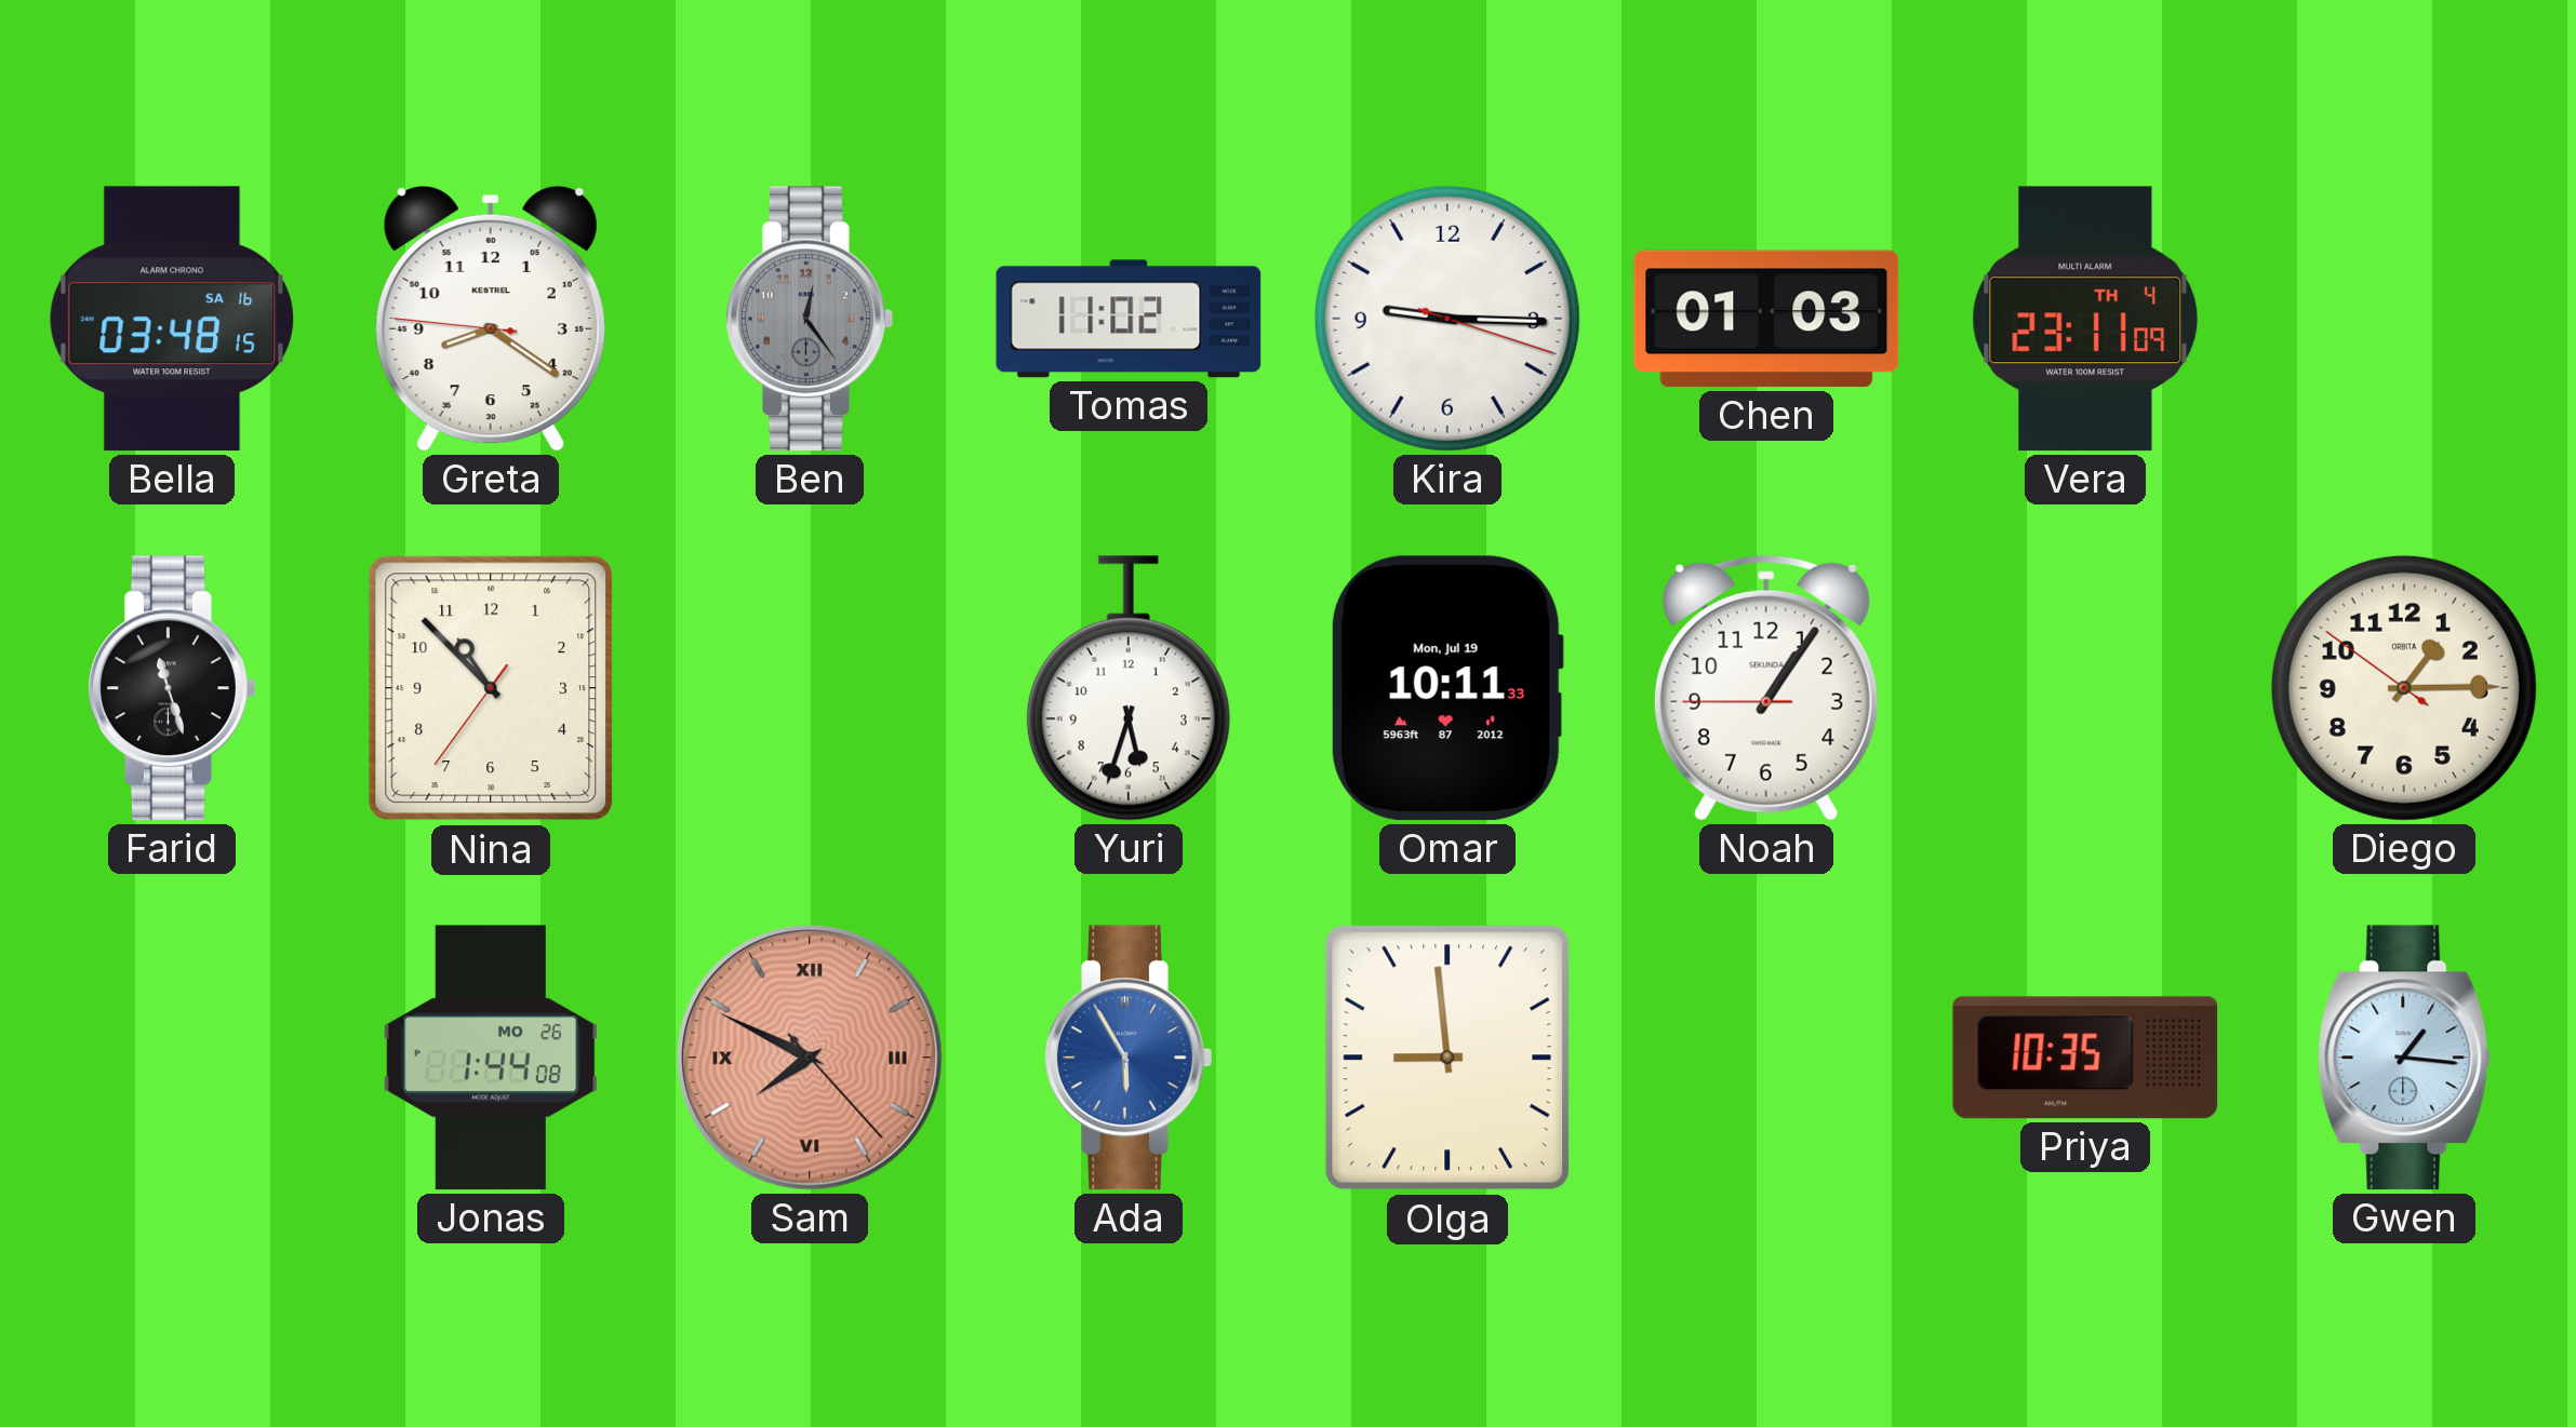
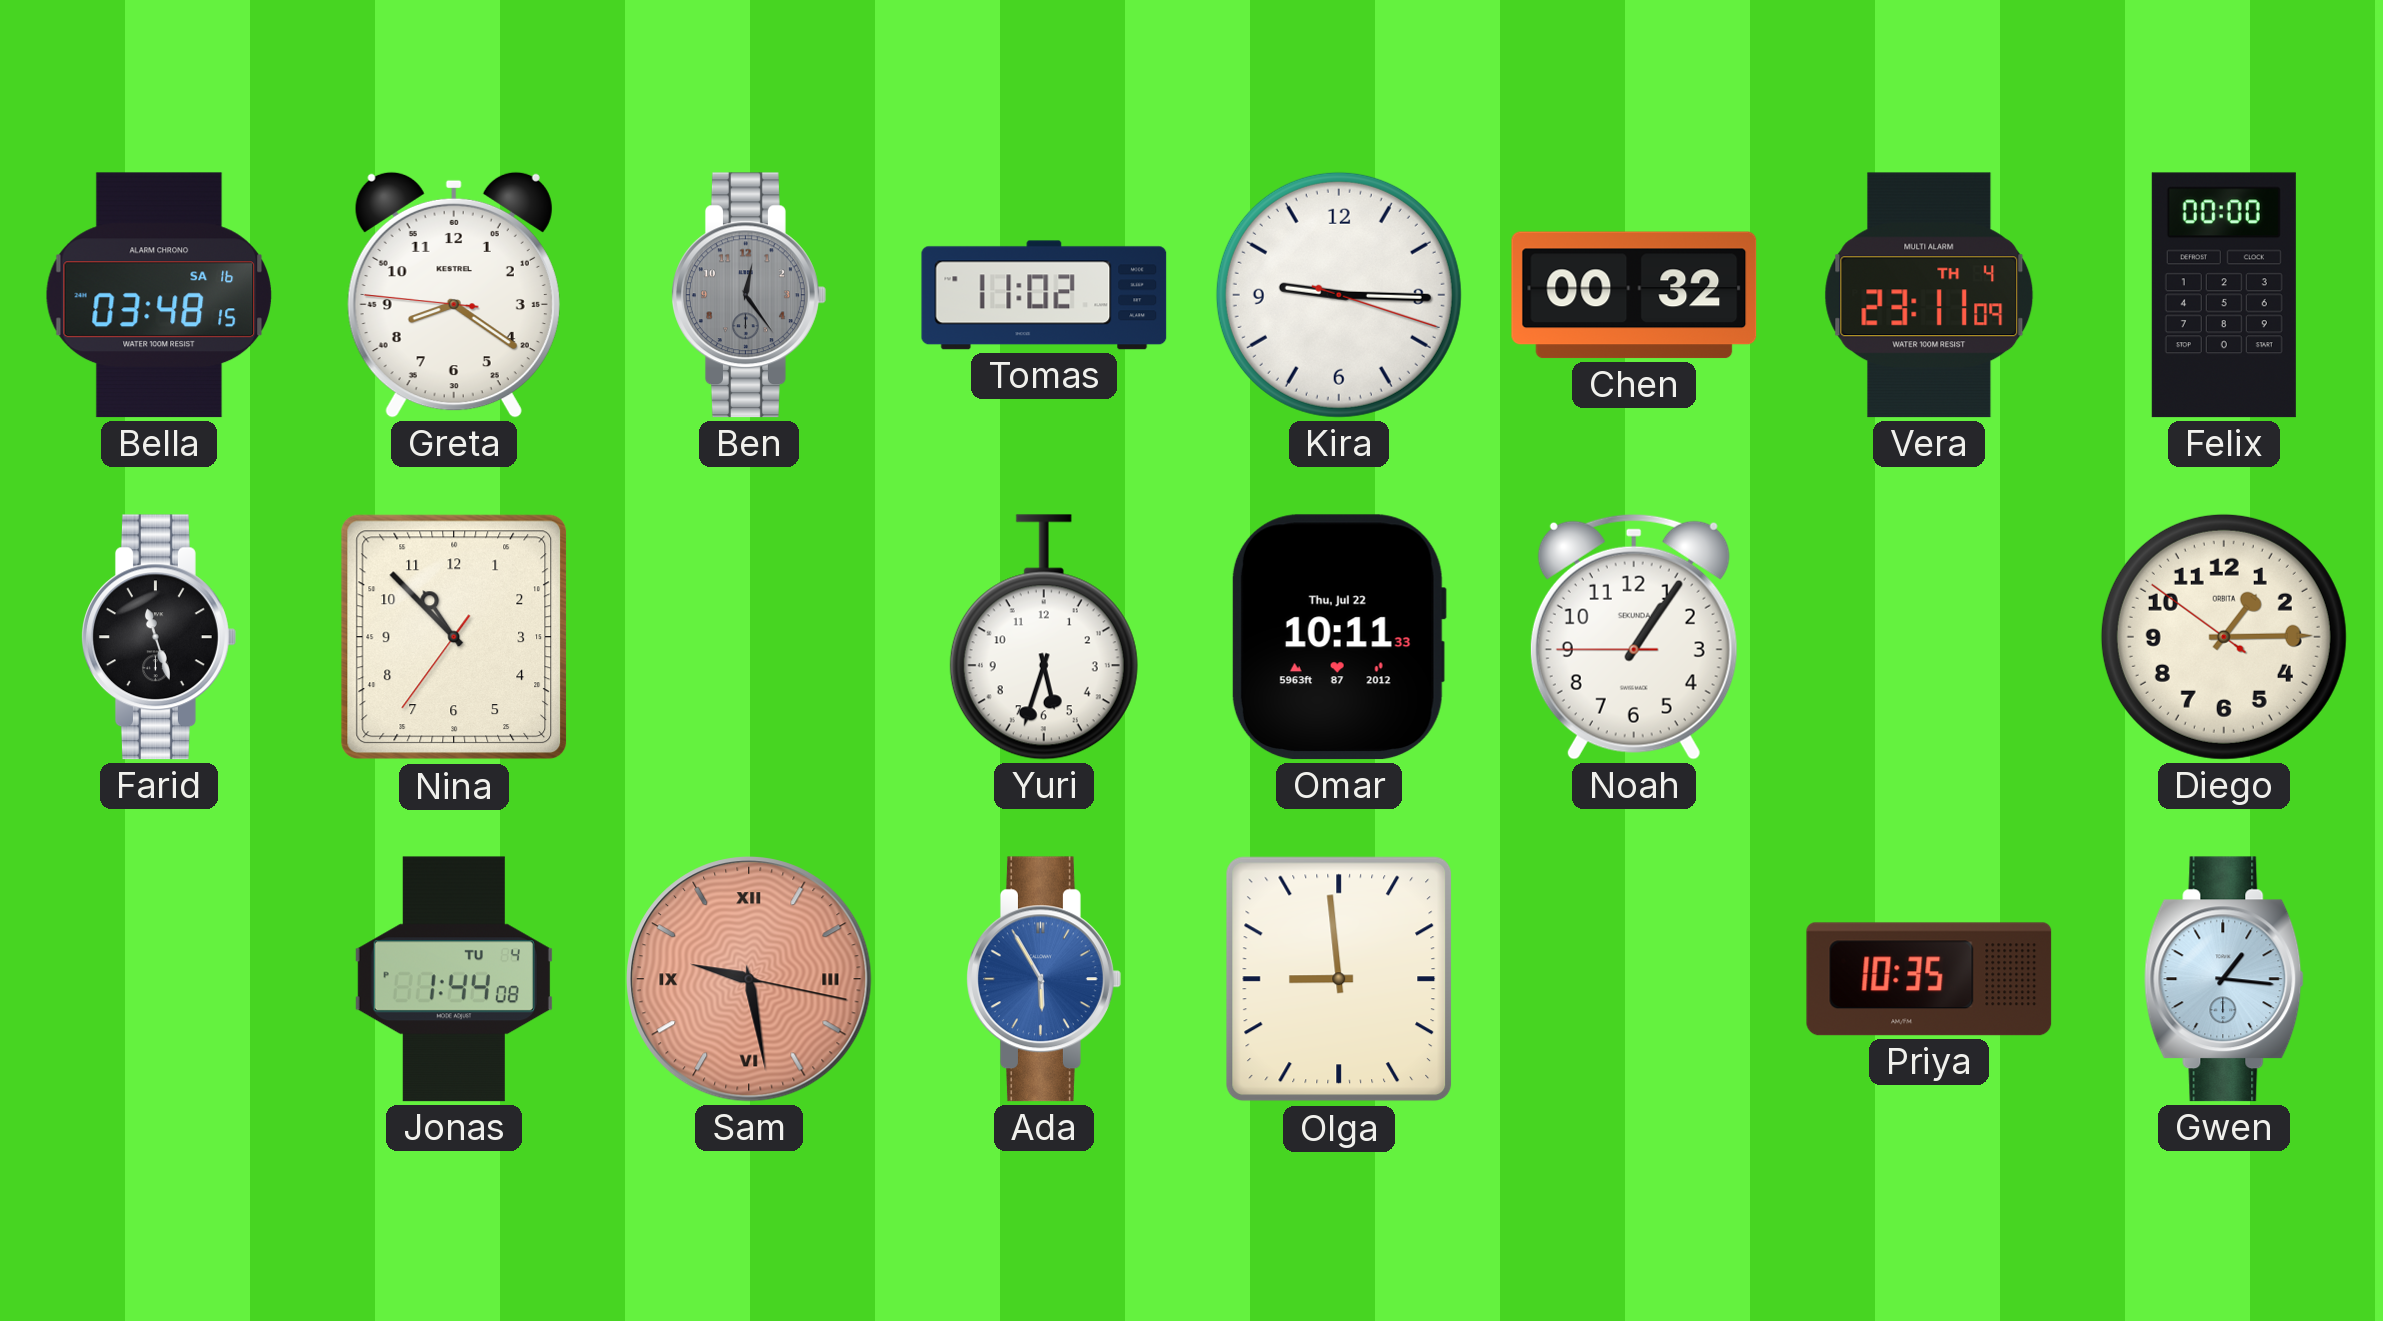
Chen: 01:03 -> 00:32
Felix: none -> 00:00
Omar date: Mon, Jul 19 -> Thu, Jul 22
Jonas date: MO 26 -> TU 4
Sam: 7:49 -> 9:28
